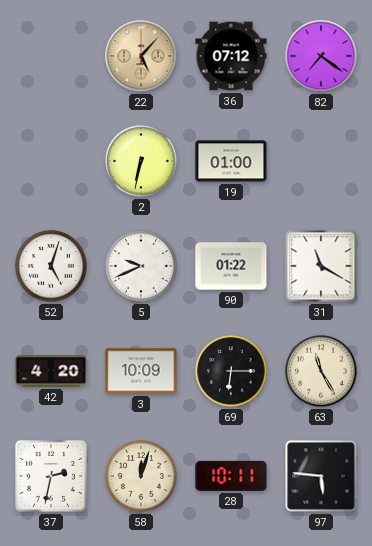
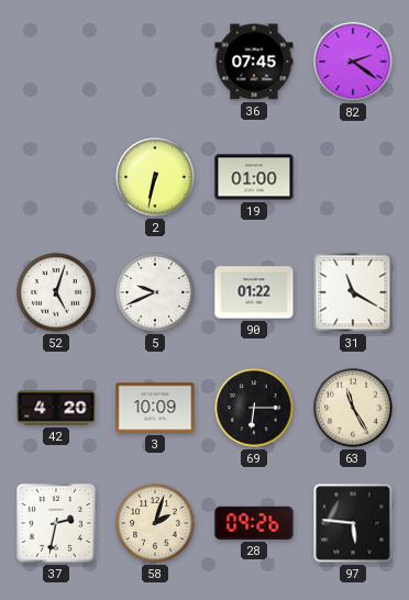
22: 5:07 -> none
36: 07:12 -> 07:45
82: 7:21 -> 2:21
58: 12:03 -> 2:03
28: 10:11 -> 09:26
